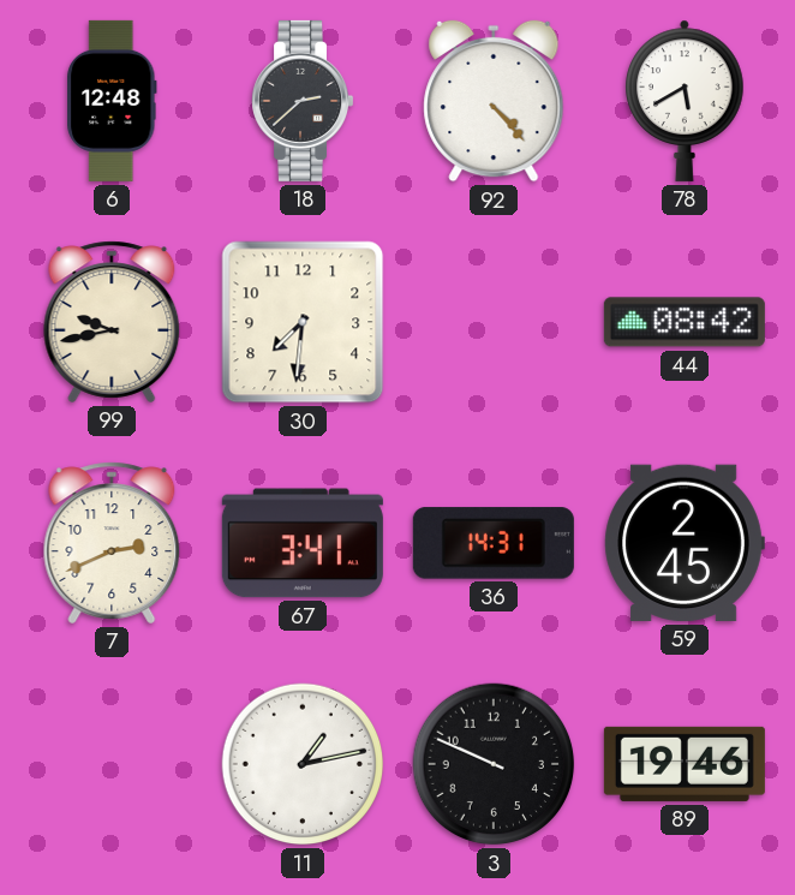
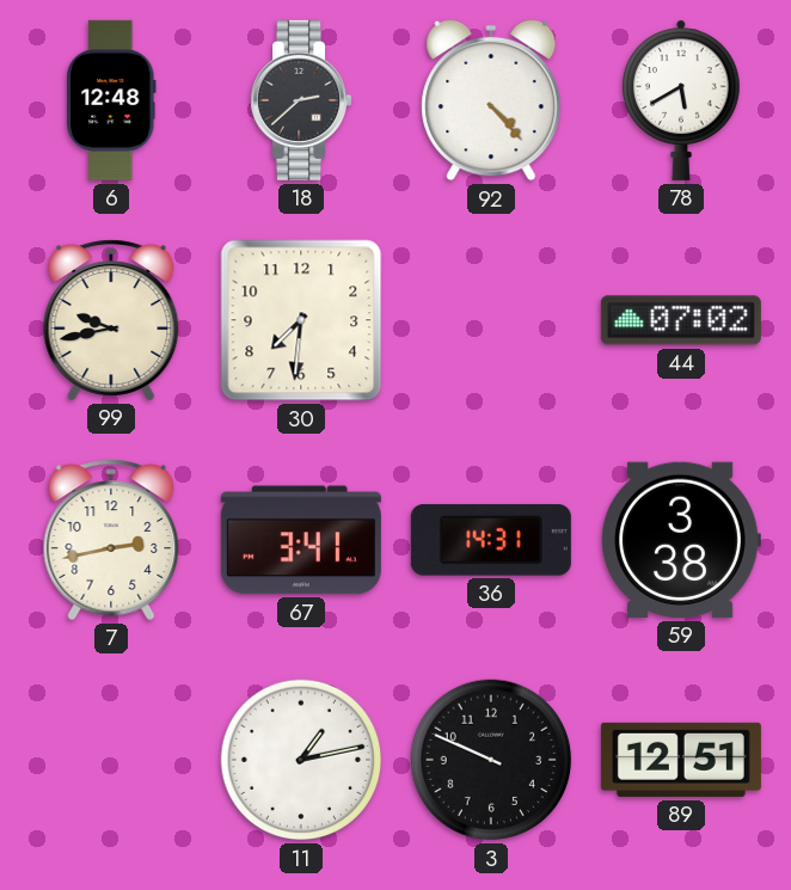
44: 08:42 -> 07:02
7: 2:41 -> 2:43
59: 2:45 -> 3:38
89: 19:46 -> 12:51
